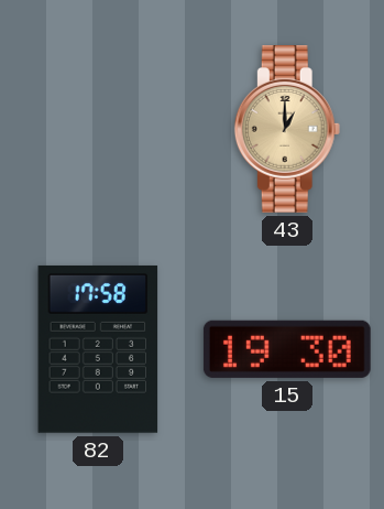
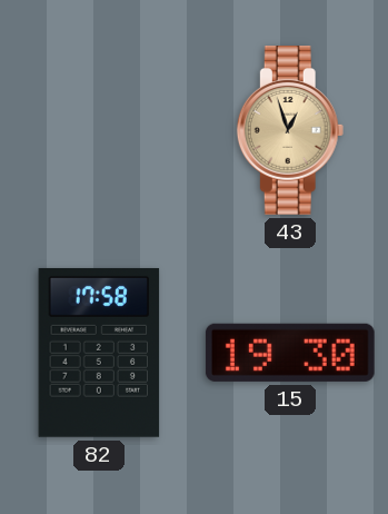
43: 1:00 -> 12:57
